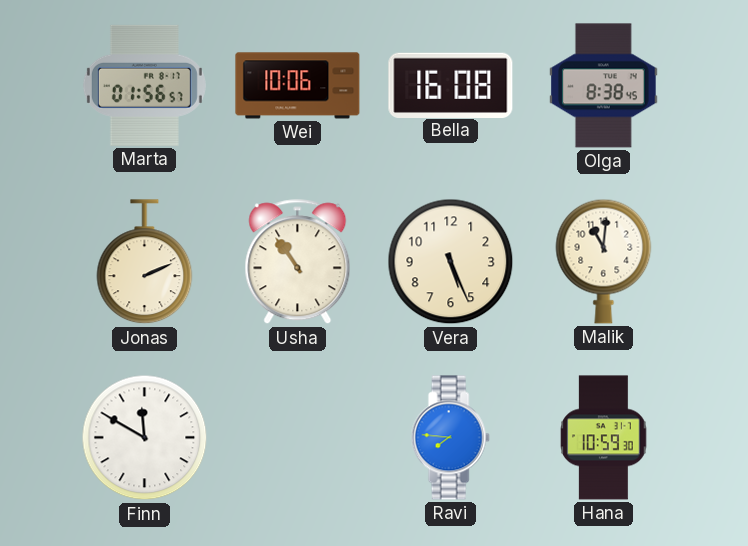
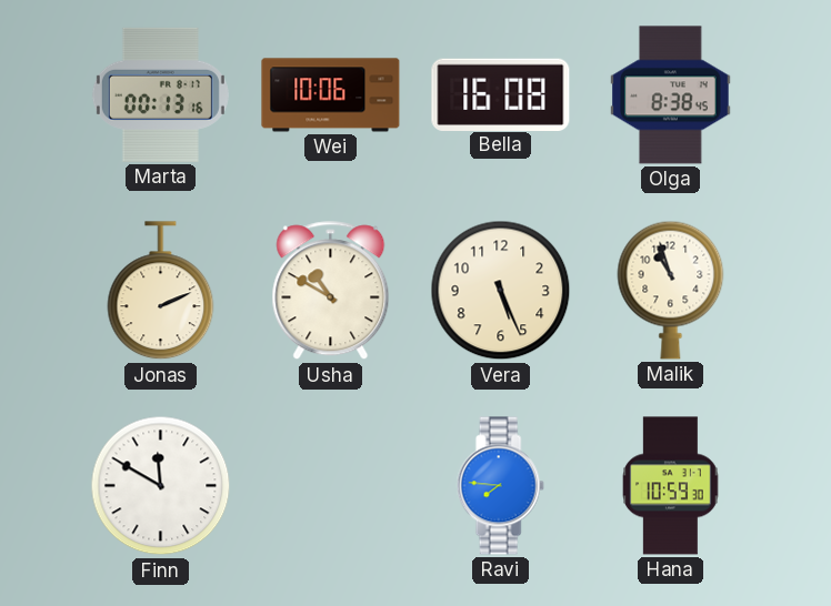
Marta: 01:56 -> 00:13
Usha: 10:54 -> 10:50
Malik: 11:01 -> 10:57
